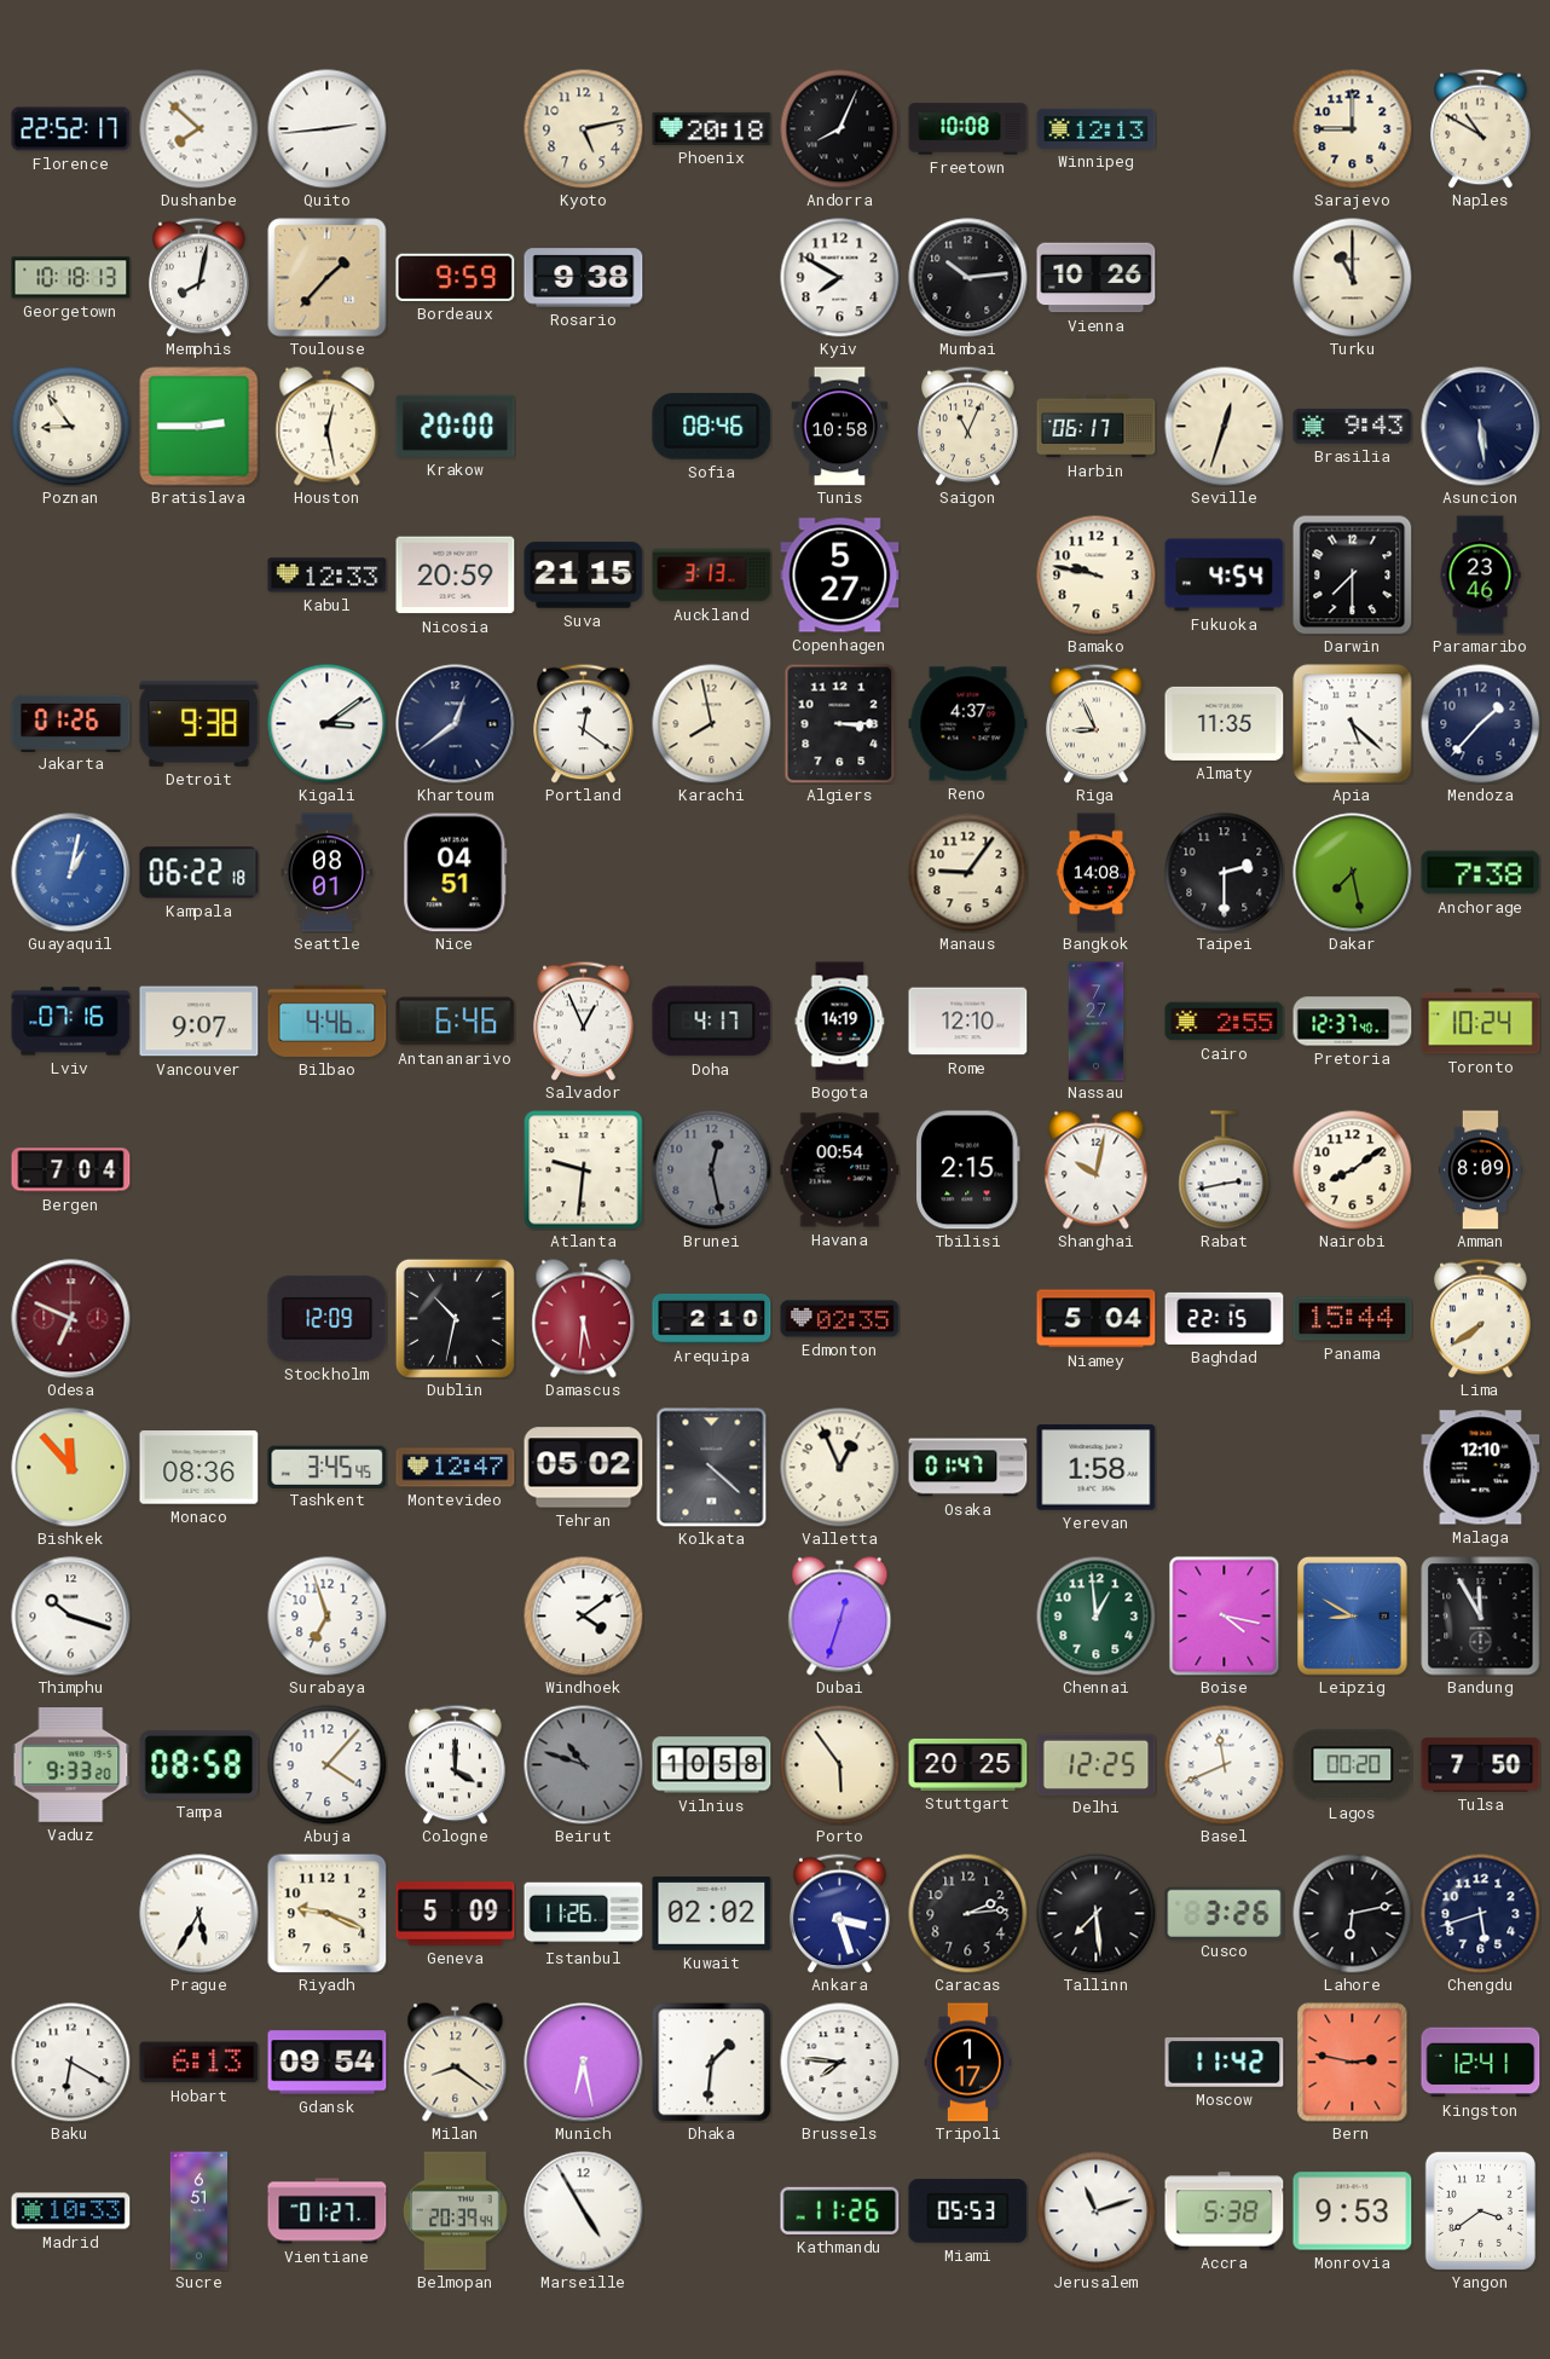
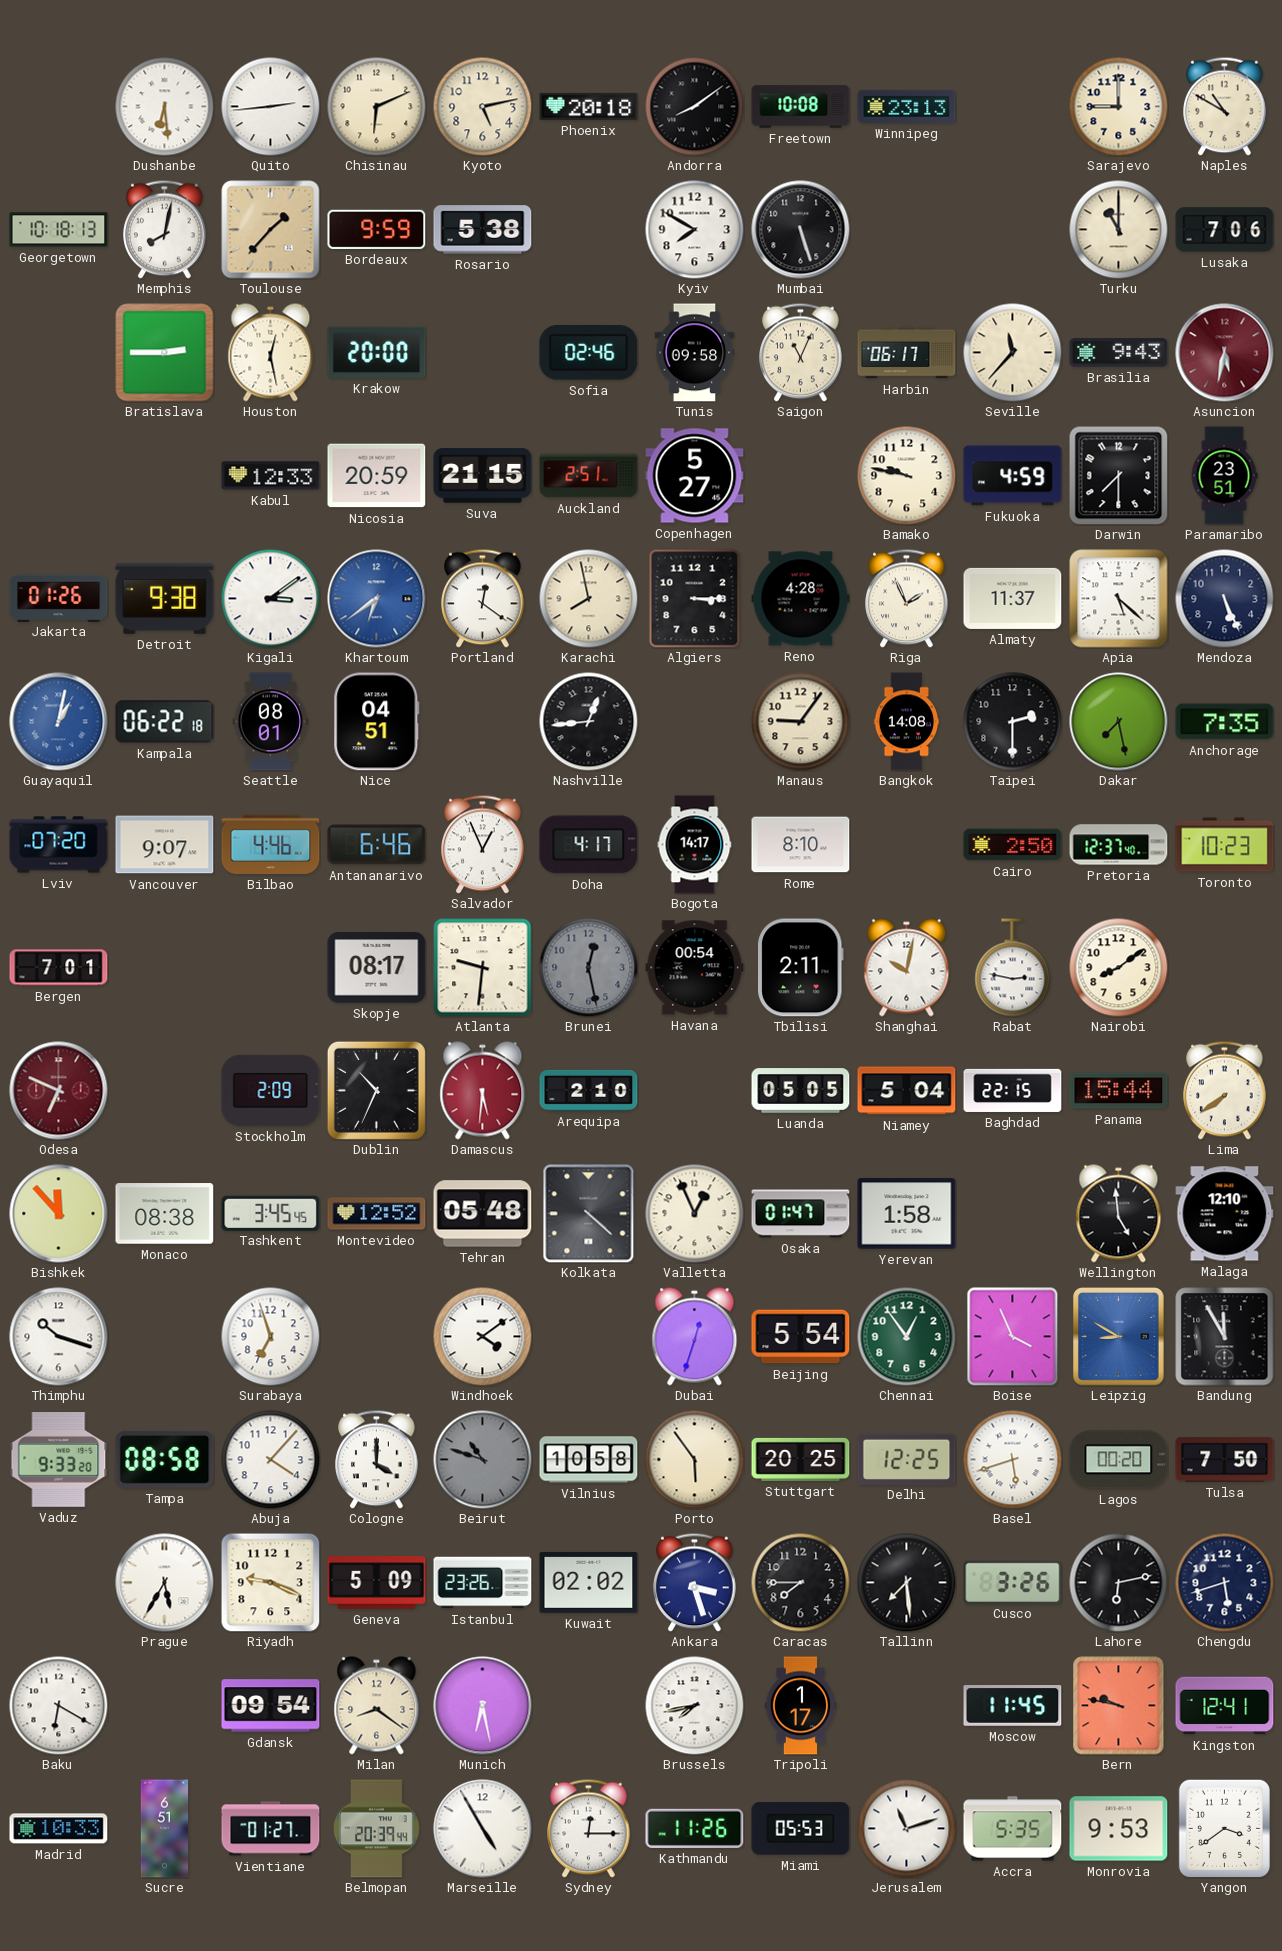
Florence: 22:52 -> none
Dushanbe: 7:52 -> 6:29
Chisinau: none -> 6:11
Andorra: 8:04 -> 8:09
Winnipeg: 12:13 -> 23:13
Rosario: 9:38 -> 5:38
Mumbai: 10:14 -> 5:27
Vienna: 10:26 -> none
Lusaka: none -> 7:06
Poznan: 8:54 -> none
Sofia: 08:46 -> 02:46
Tunis: 10:58 -> 09:58
Seville: 12:33 -> 11:37
Asuncion: 5:29 -> 5:32
Asuncion dial: navy -> burgundy
Auckland: 3:13 -> 2:51
Fukuoka: 4:54 -> 4:59
Paramaribo: 23:46 -> 23:51
Khartoum: 12:39 -> 6:39
Khartoum dial: navy -> blue
Reno: 4:37 -> 4:28
Riga: 8:56 -> 1:56
Almaty: 11:35 -> 11:37
Mendoza: 1:37 -> 5:26
Nashville: none -> 12:44
Anchorage: 7:38 -> 7:35
Lviv: 07:16 -> 07:20
Bogota: 14:19 -> 14:17
Rome: 12:10 -> 8:10
Nassau: 7:27 -> none
Cairo: 2:55 -> 2:50
Toronto: 10:24 -> 10:23
Bergen: 7:04 -> 7:01
Skopje: none -> 08:17
Tbilisi: 2:15 -> 2:11
Rabat: 2:43 -> 2:47
Amman: 8:09 -> none
Stockholm: 12:09 -> 2:09
Dublin: 10:32 -> 10:34
Edmonton: 02:35 -> none
Luanda: none -> 05:05
Monaco: 08:36 -> 08:38
Montevideo: 12:47 -> 12:52
Tehran: 05:02 -> 05:48
Wellington: none -> 4:59
Beijing: none -> 5:54
Chennai: 12:59 -> 12:54
Boise: 4:17 -> 3:56
Basel: 11:41 -> 5:42
Istanbul: 11:26 -> 23:26
Caracas: 2:14 -> 7:45
Hobart: 6:13 -> none
Dhaka: 1:31 -> none
Brussels: 7:46 -> 7:43
Moscow: 11:42 -> 11:45
Bern: 2:47 -> 9:47
Sydney: none -> 12:15
Accra: 5:38 -> 5:35
